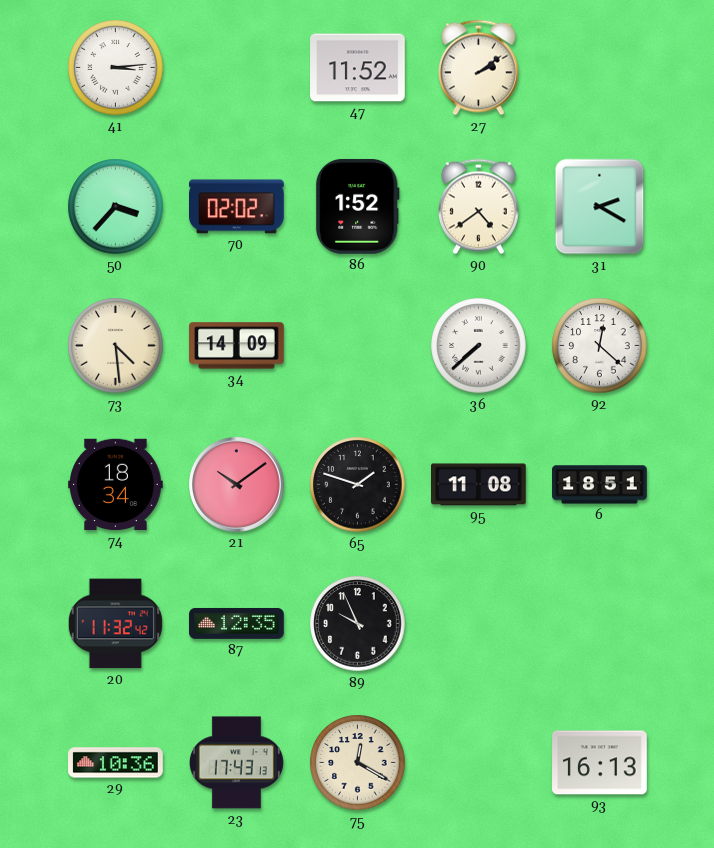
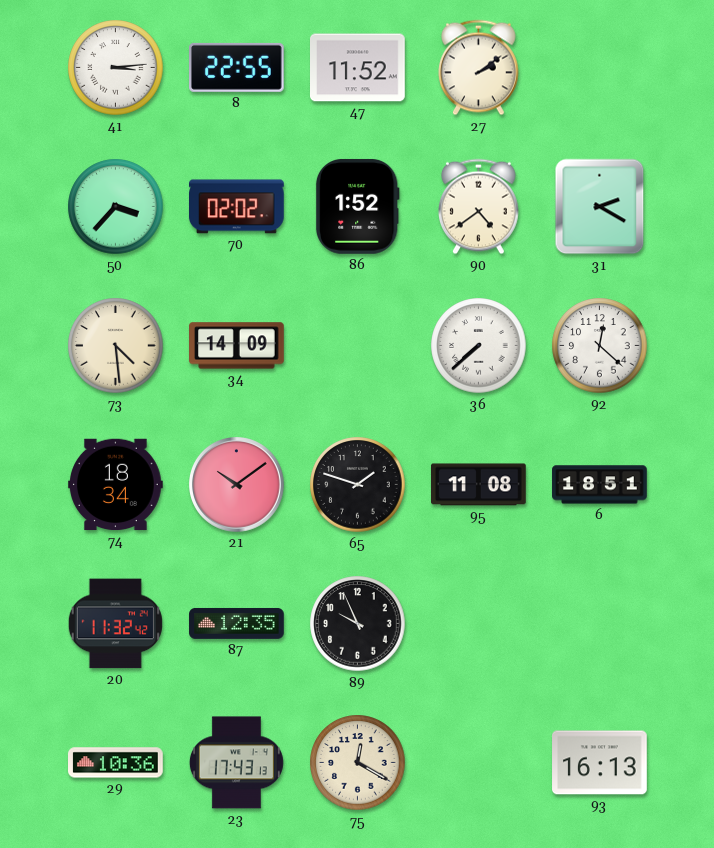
8: none -> 22:55
